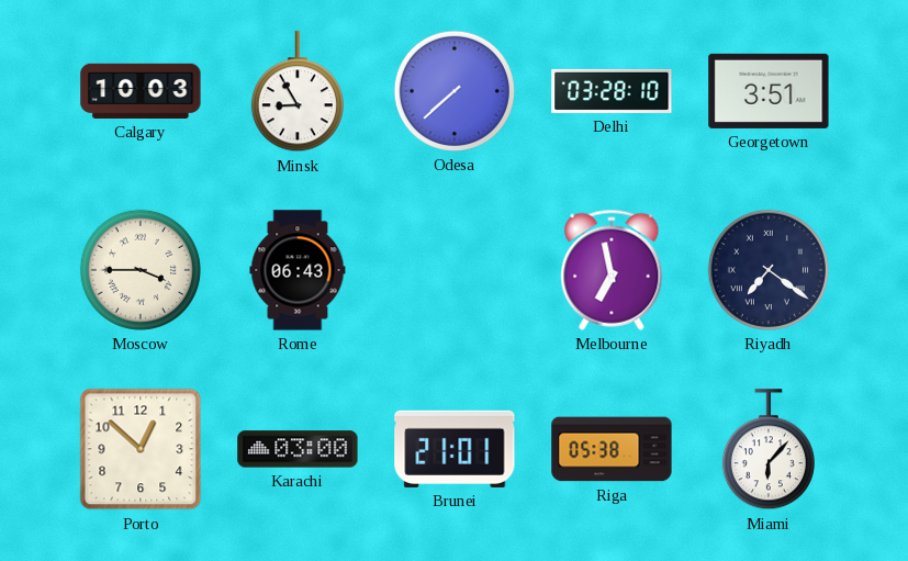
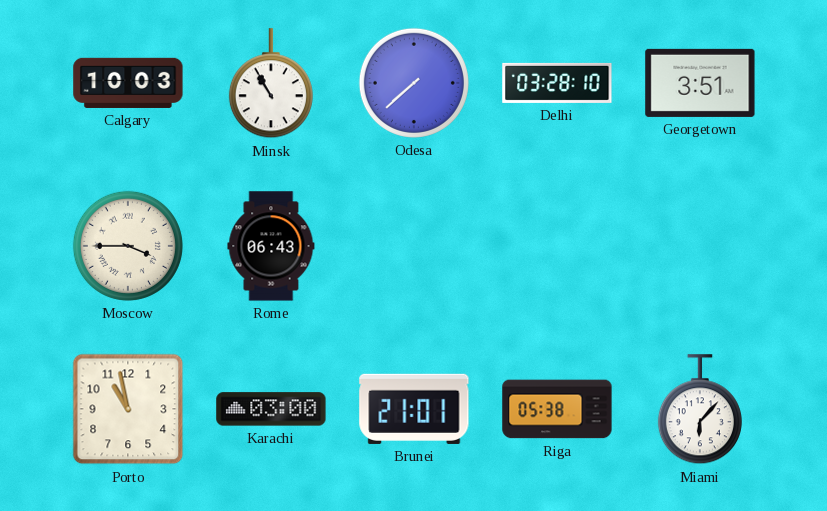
Minsk: 8:55 -> 10:55
Melbourne: 6:58 -> none
Riyadh: 7:21 -> none
Porto: 12:52 -> 10:58
